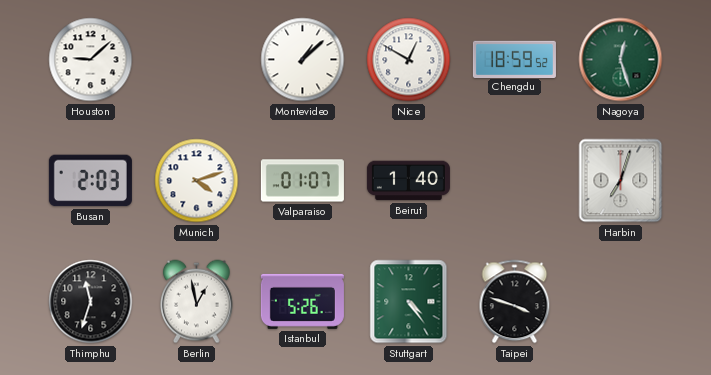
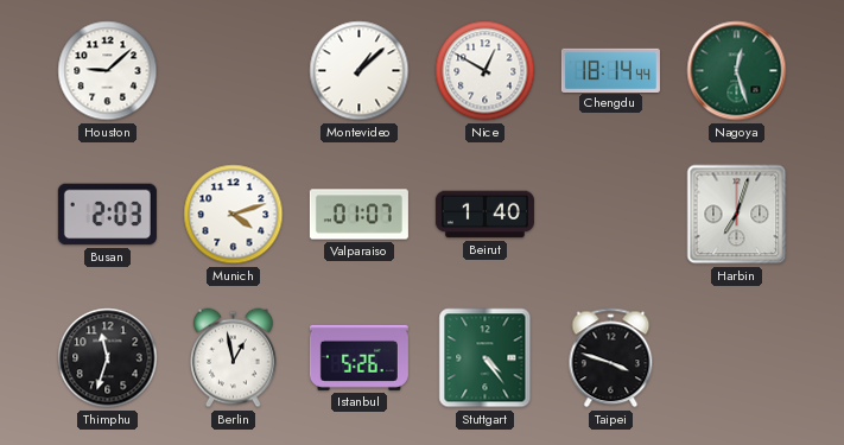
Chengdu: 18:59 -> 18:14
